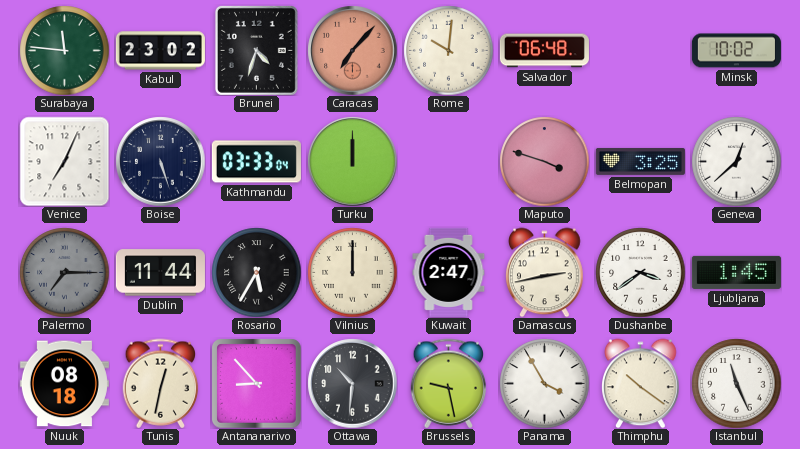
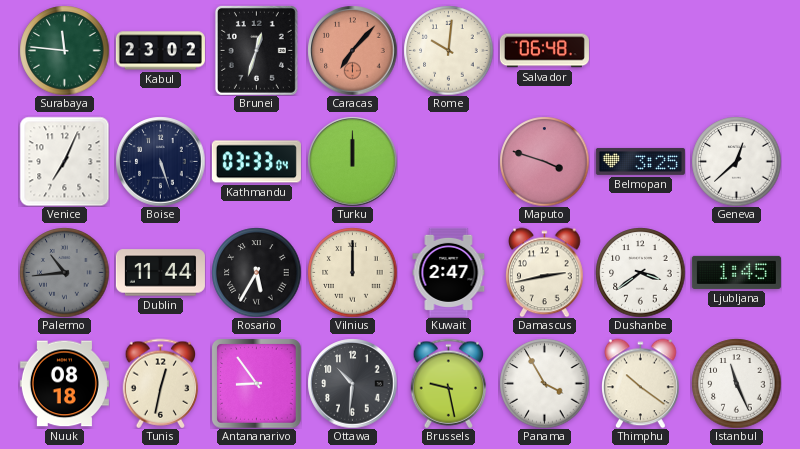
Brunei: 4:33 -> 12:33
Minsk: 10:02 -> none
Palermo: 7:15 -> 10:44
Antananarivo: 8:53 -> 8:54
